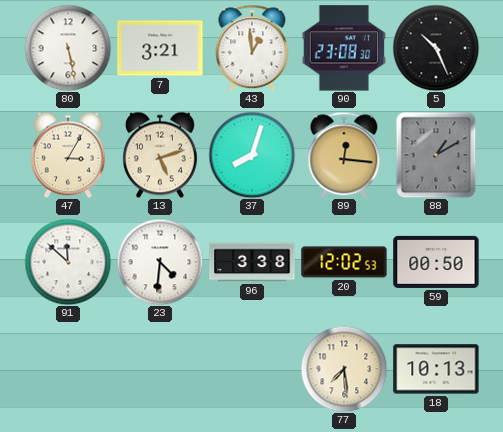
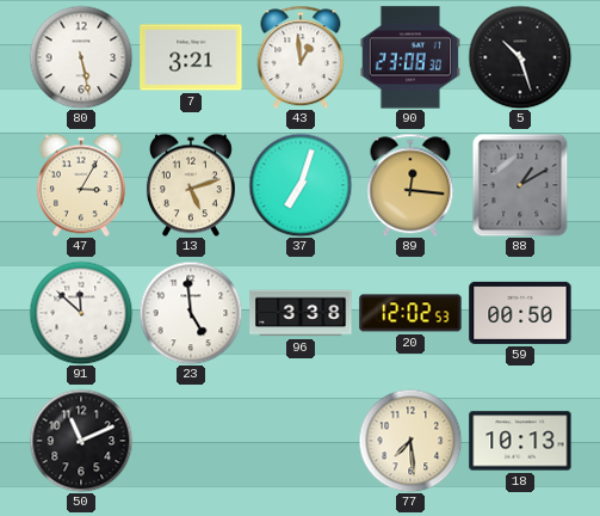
5: 10:26 -> 10:27
37: 8:03 -> 7:03
23: 4:31 -> 4:59
50: none -> 11:11
